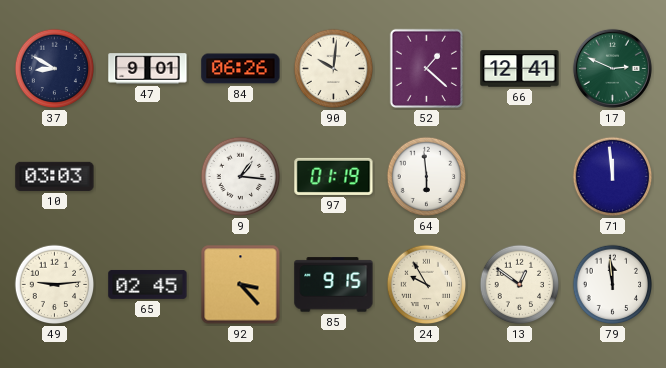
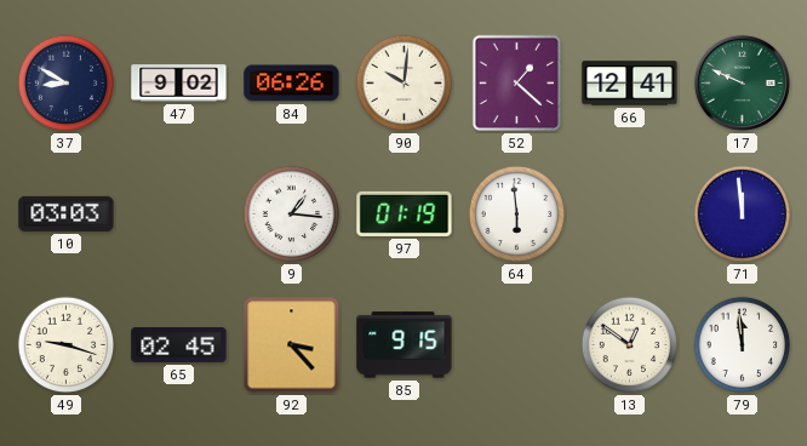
47: 9:01 -> 9:02
17: 2:49 -> 9:49
49: 9:14 -> 9:18
24: 9:55 -> none
